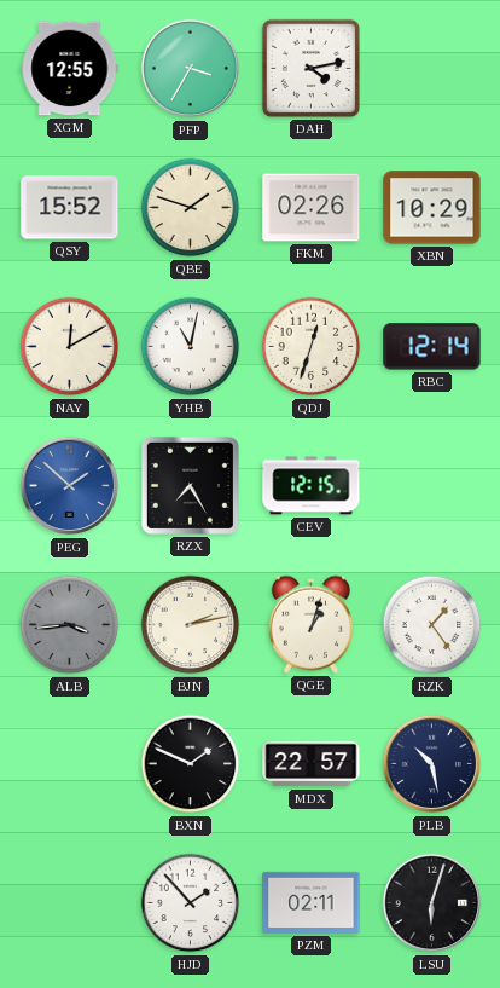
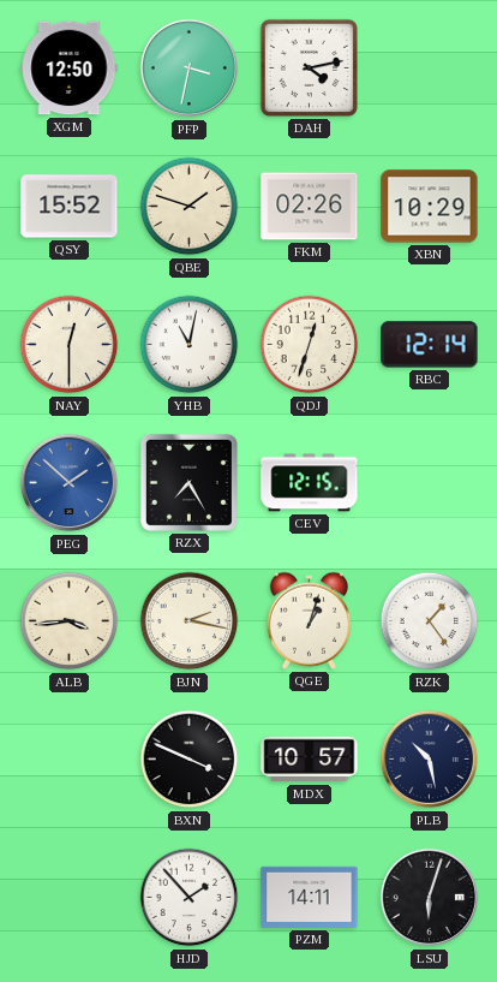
XGM: 12:55 -> 12:50
PFP: 3:35 -> 3:32
NAY: 12:10 -> 12:30
ALB dial: grey -> cream
BJN: 2:13 -> 2:17
BXN: 1:49 -> 3:49
MDX: 22:57 -> 10:57
PZM: 02:11 -> 14:11
